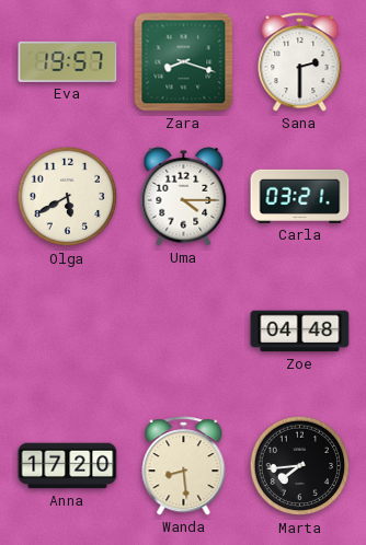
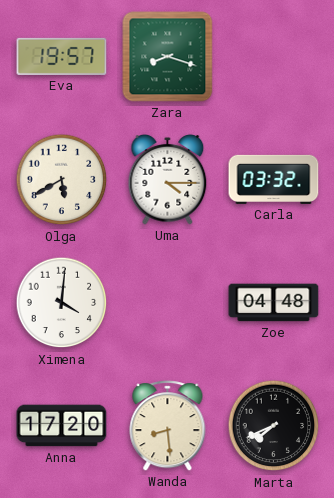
Sana: 2:30 -> none
Carla: 03:21 -> 03:32
Ximena: none -> 4:01
Marta: 7:44 -> 7:41
